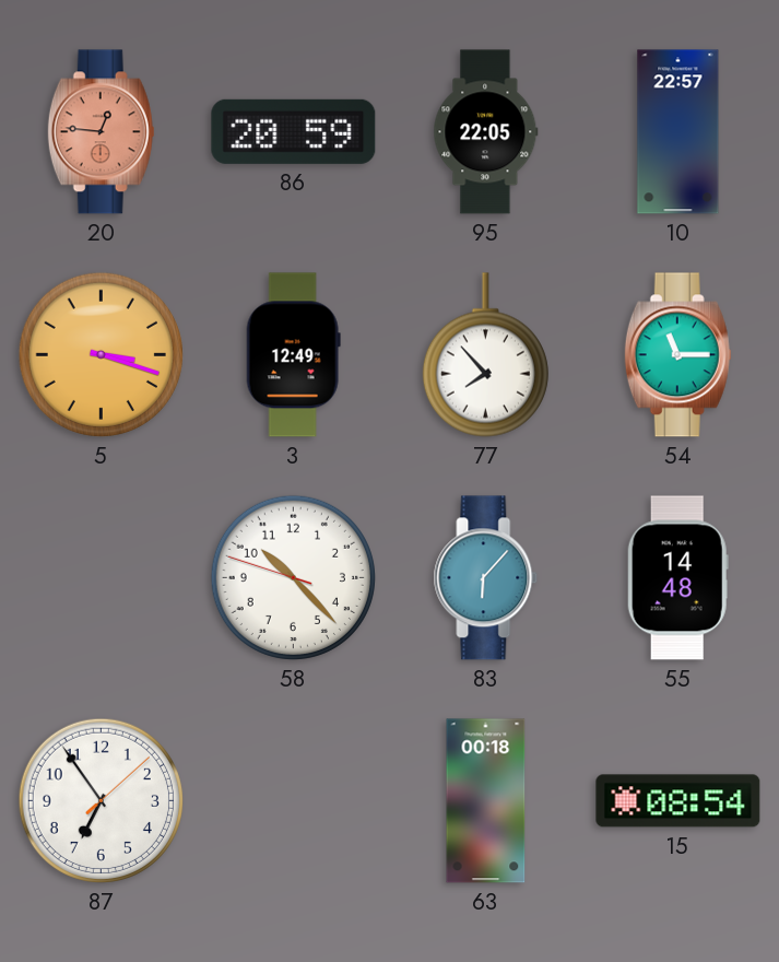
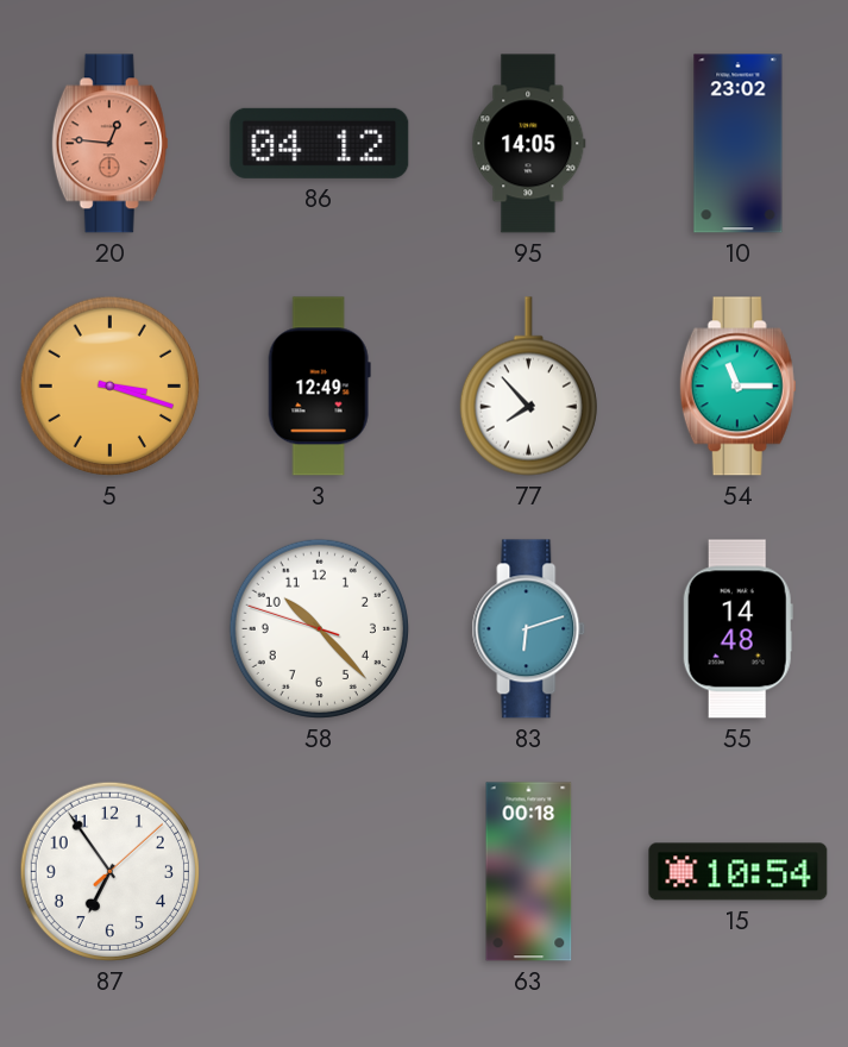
86: 20:59 -> 04:12
95: 22:05 -> 14:05
10: 22:57 -> 23:02
83: 6:07 -> 6:12
15: 08:54 -> 10:54
